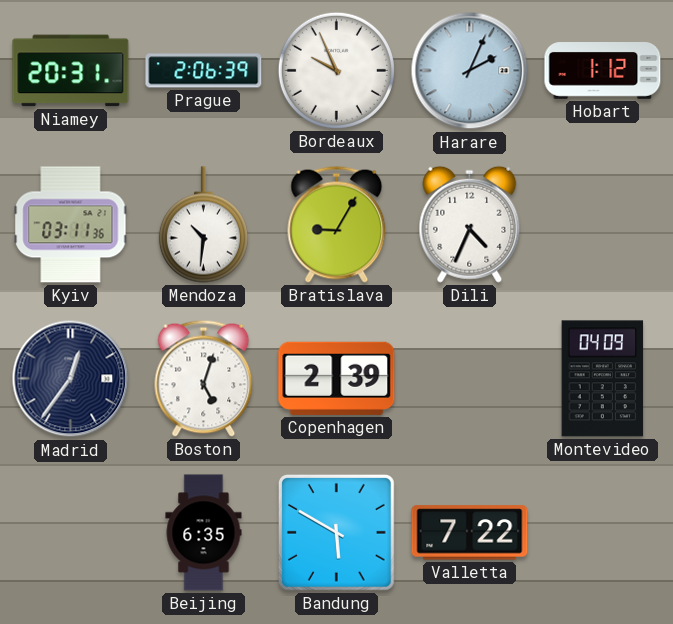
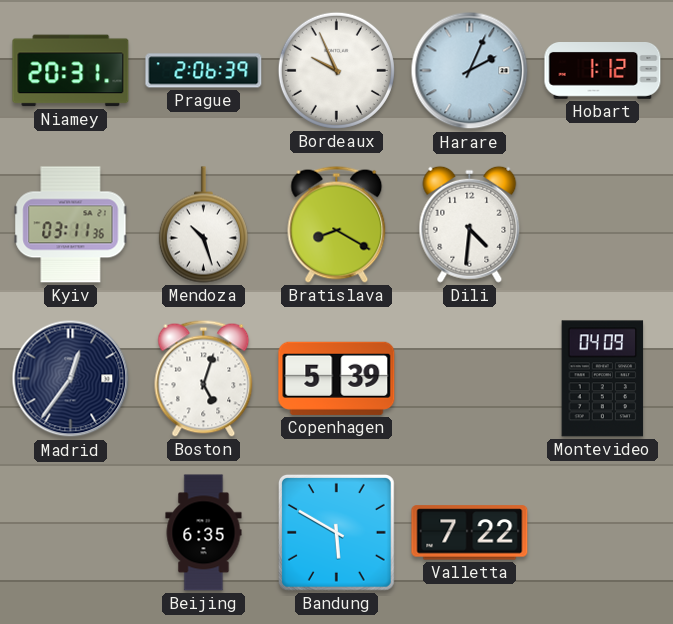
Mendoza: 10:31 -> 10:27
Bratislava: 9:05 -> 8:20
Dili: 4:34 -> 4:31
Copenhagen: 2:39 -> 5:39
